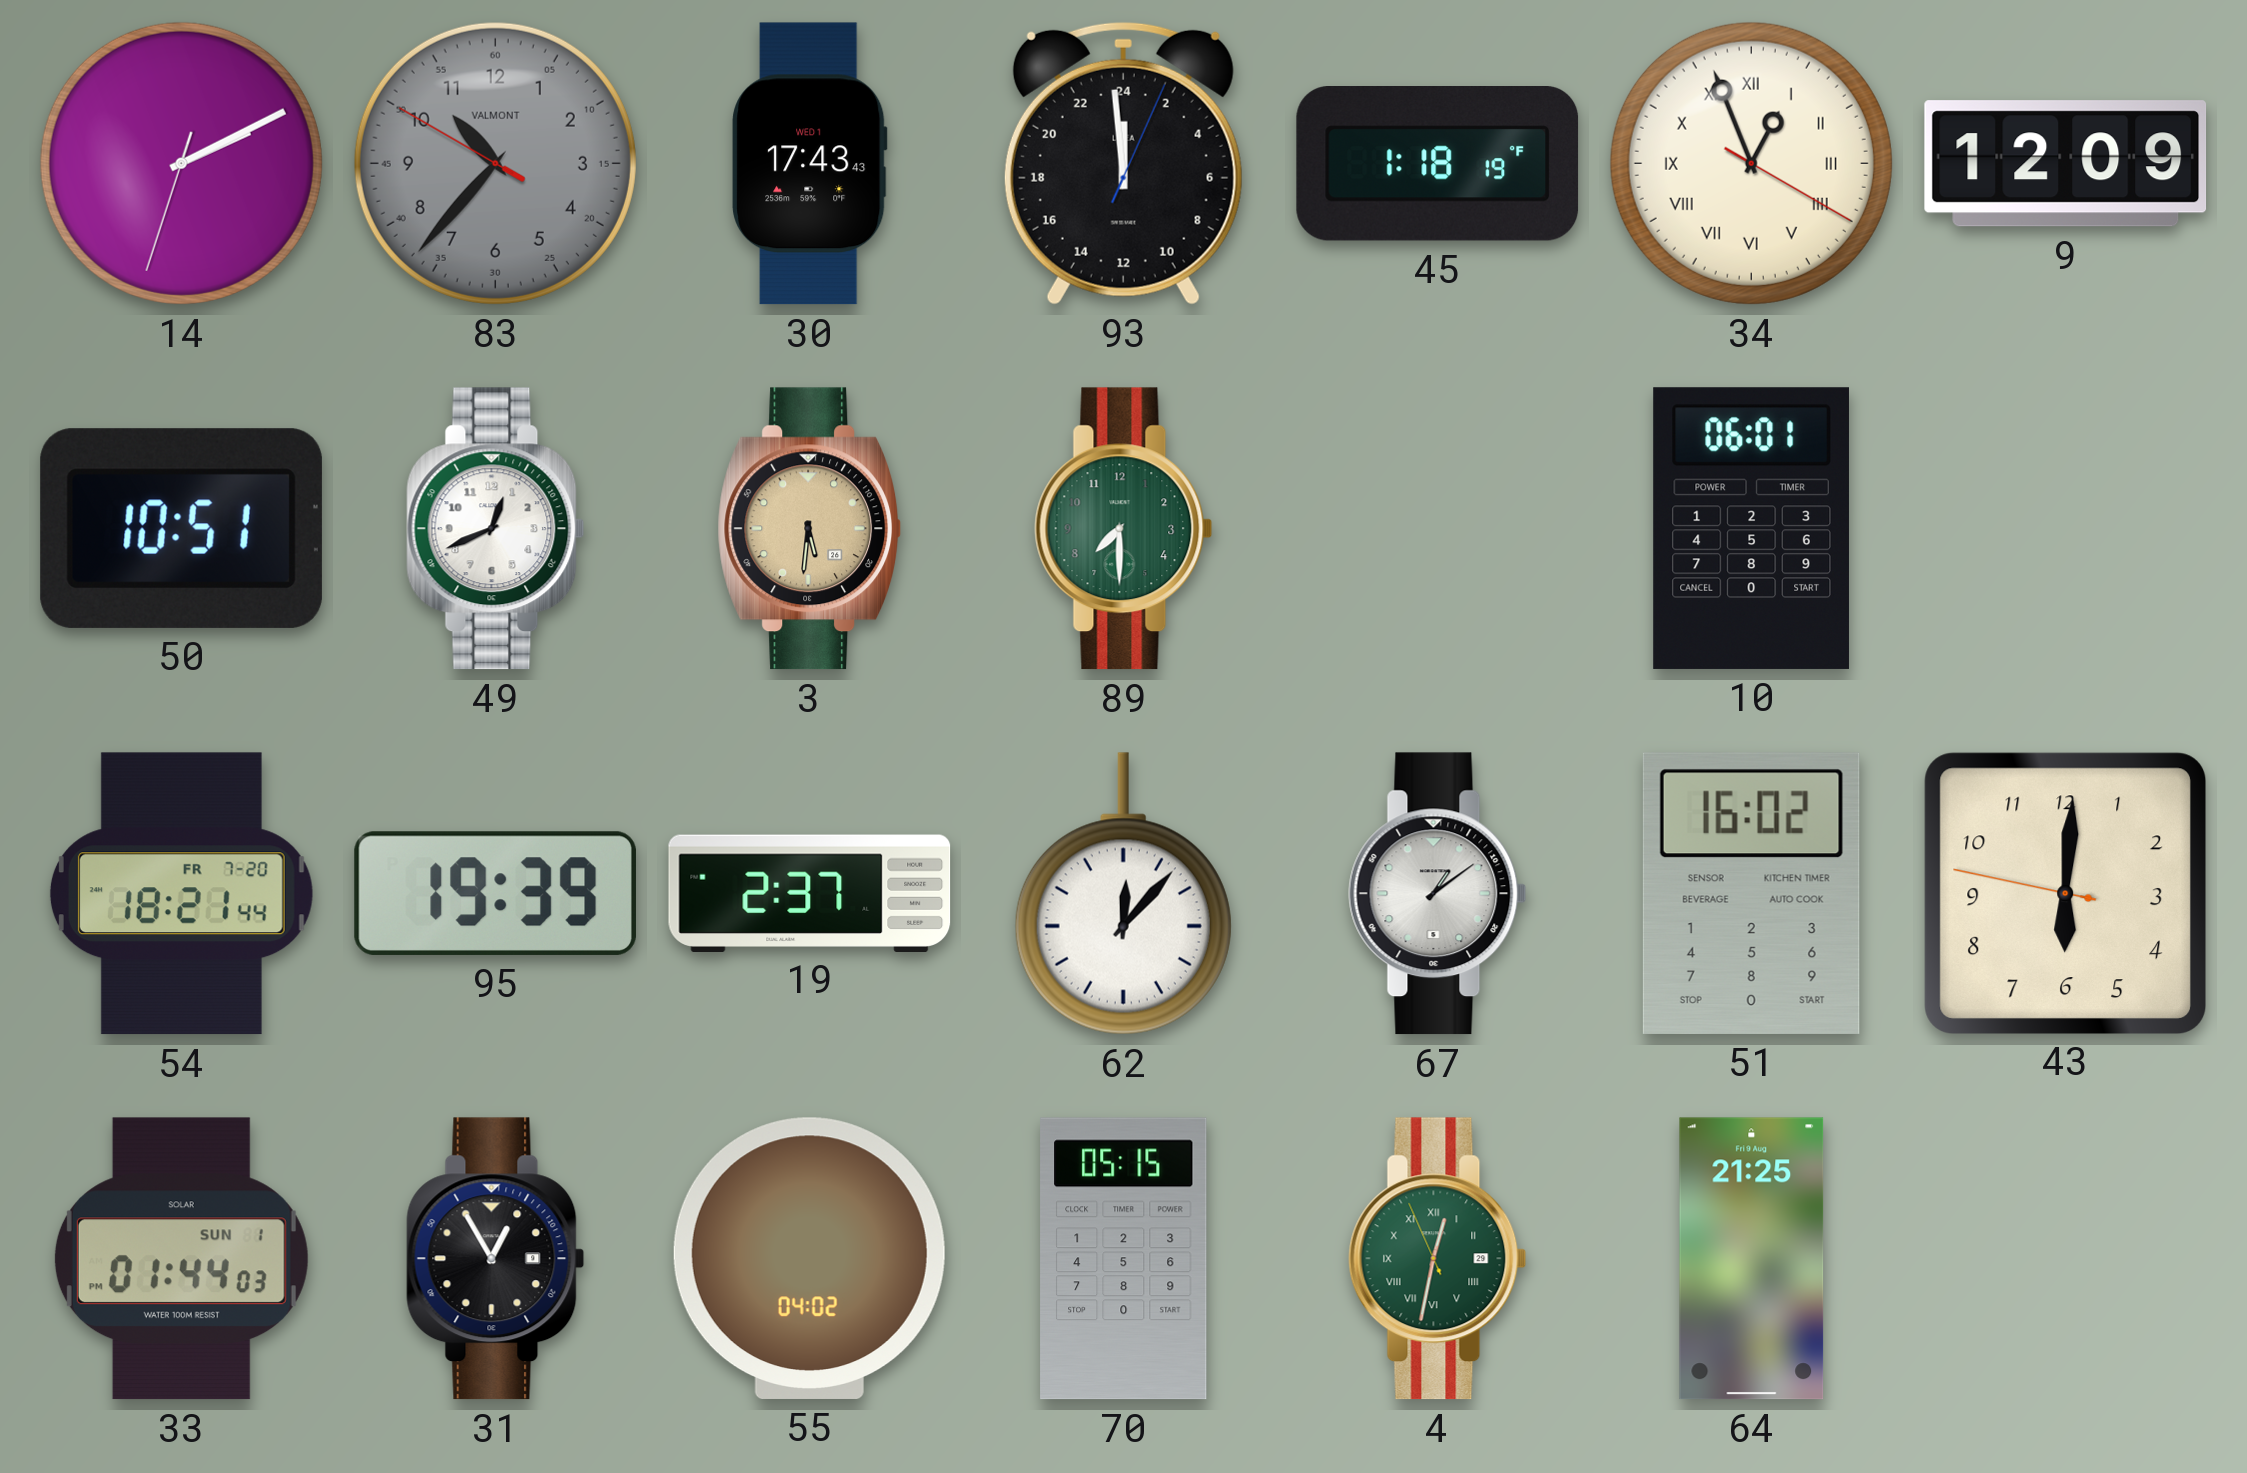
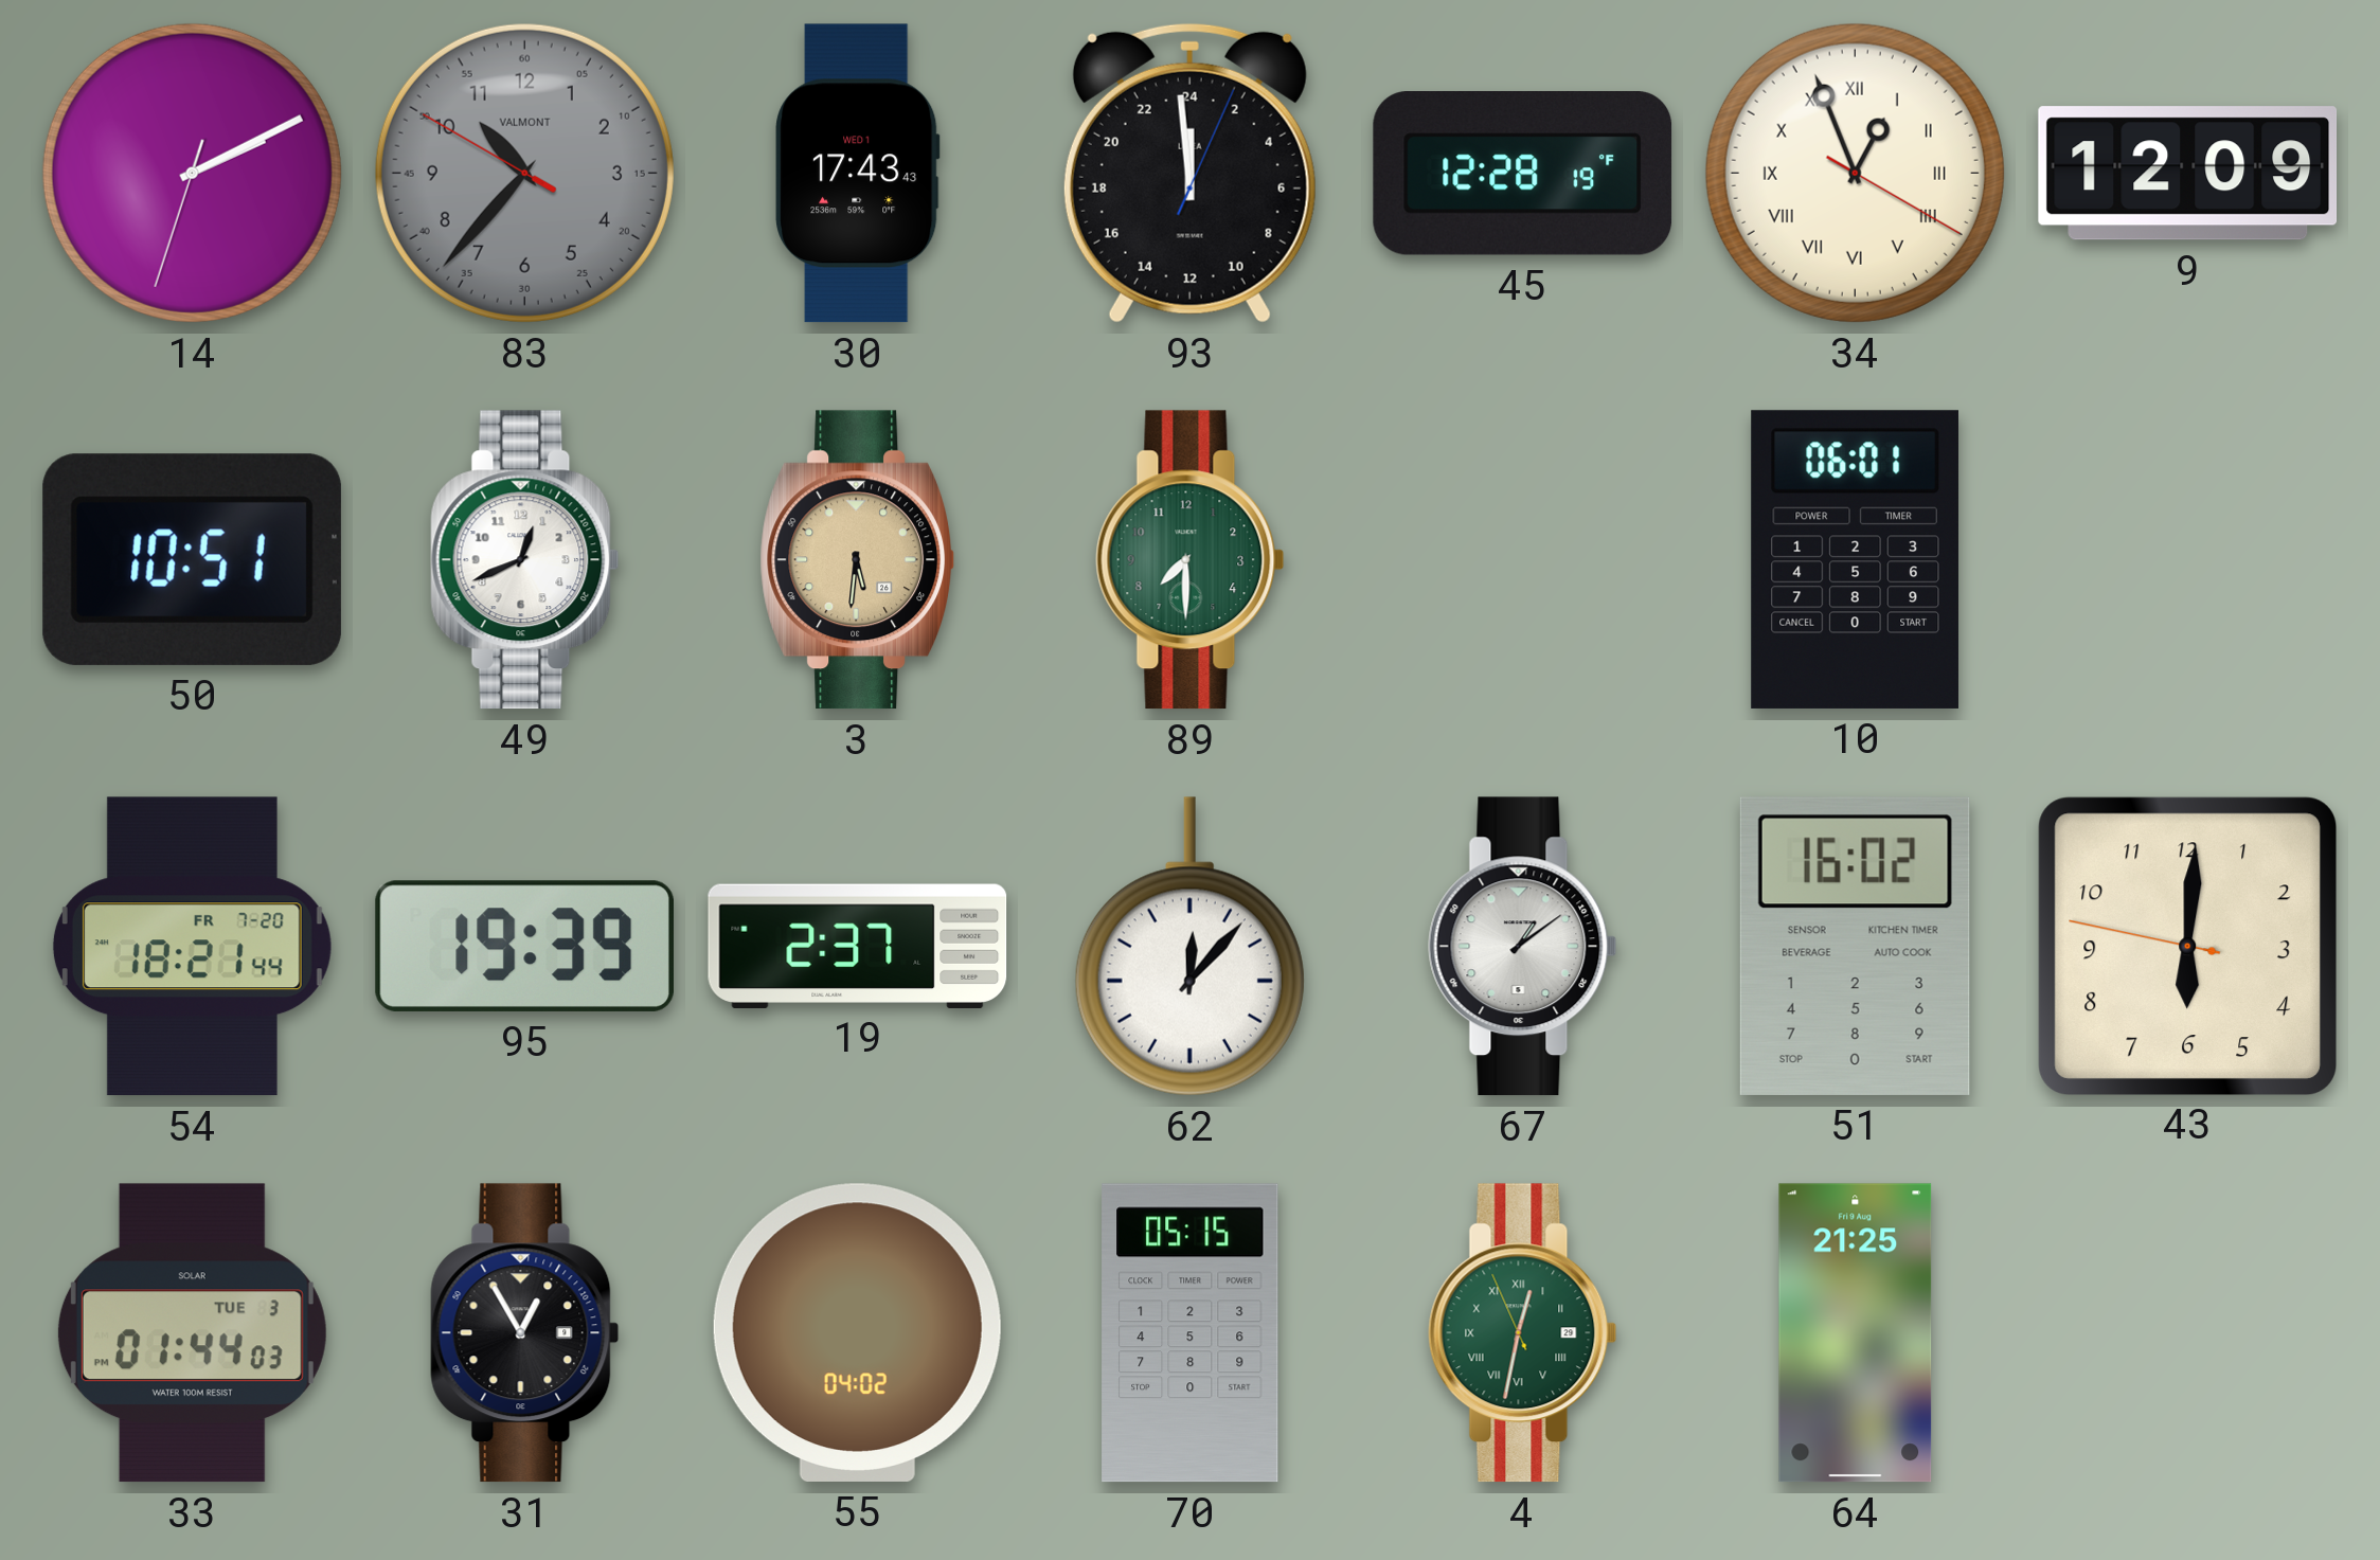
45: 1:18 -> 12:28
33 date: SUN 1 -> TUE 3
